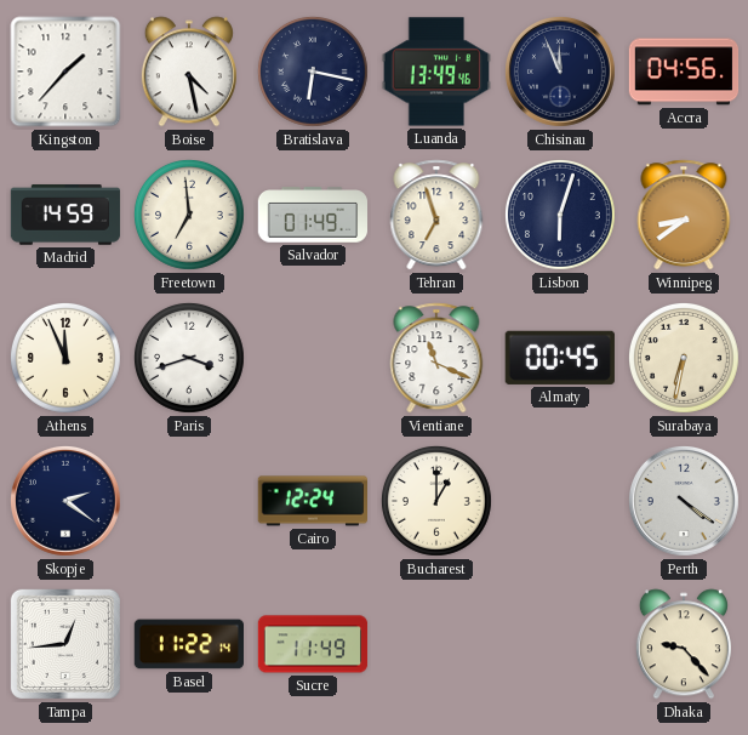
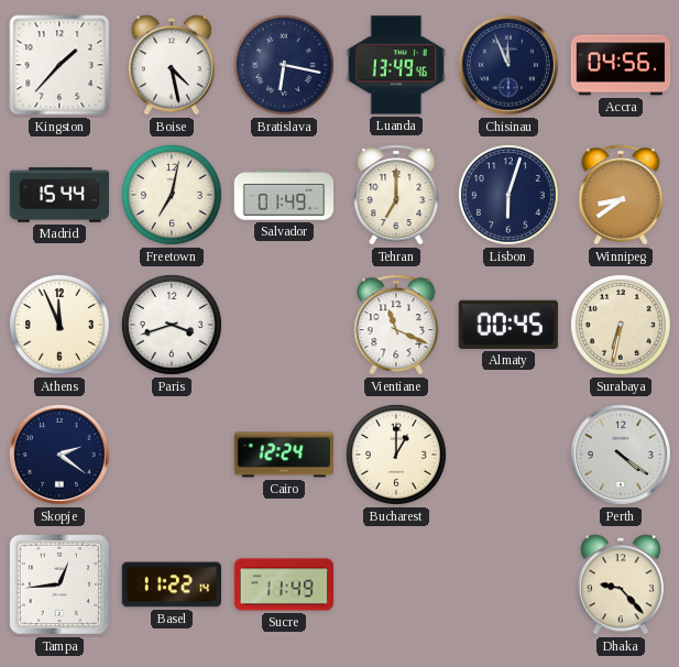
Madrid: 14:59 -> 15:44
Freetown: 6:59 -> 7:02
Tehran: 6:57 -> 7:00
